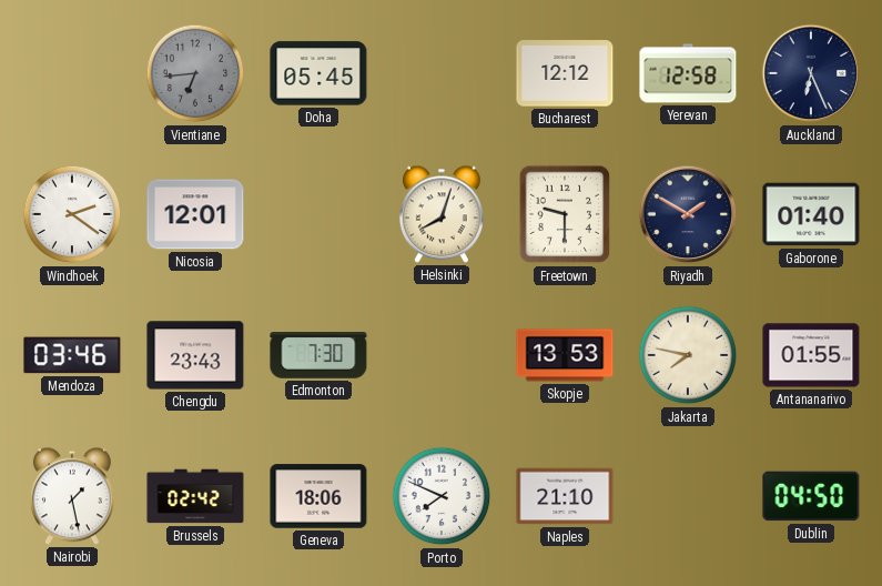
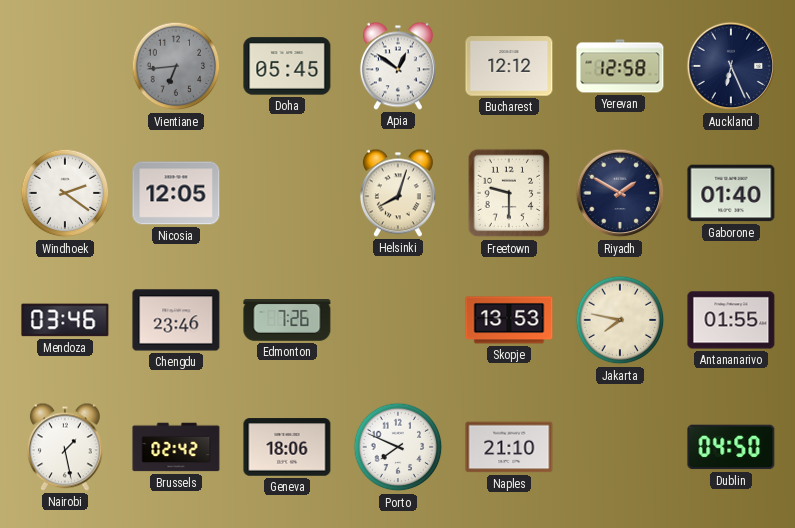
Apia: none -> 12:51
Nicosia: 12:01 -> 12:05
Chengdu: 23:43 -> 23:46
Edmonton: 7:30 -> 7:26
